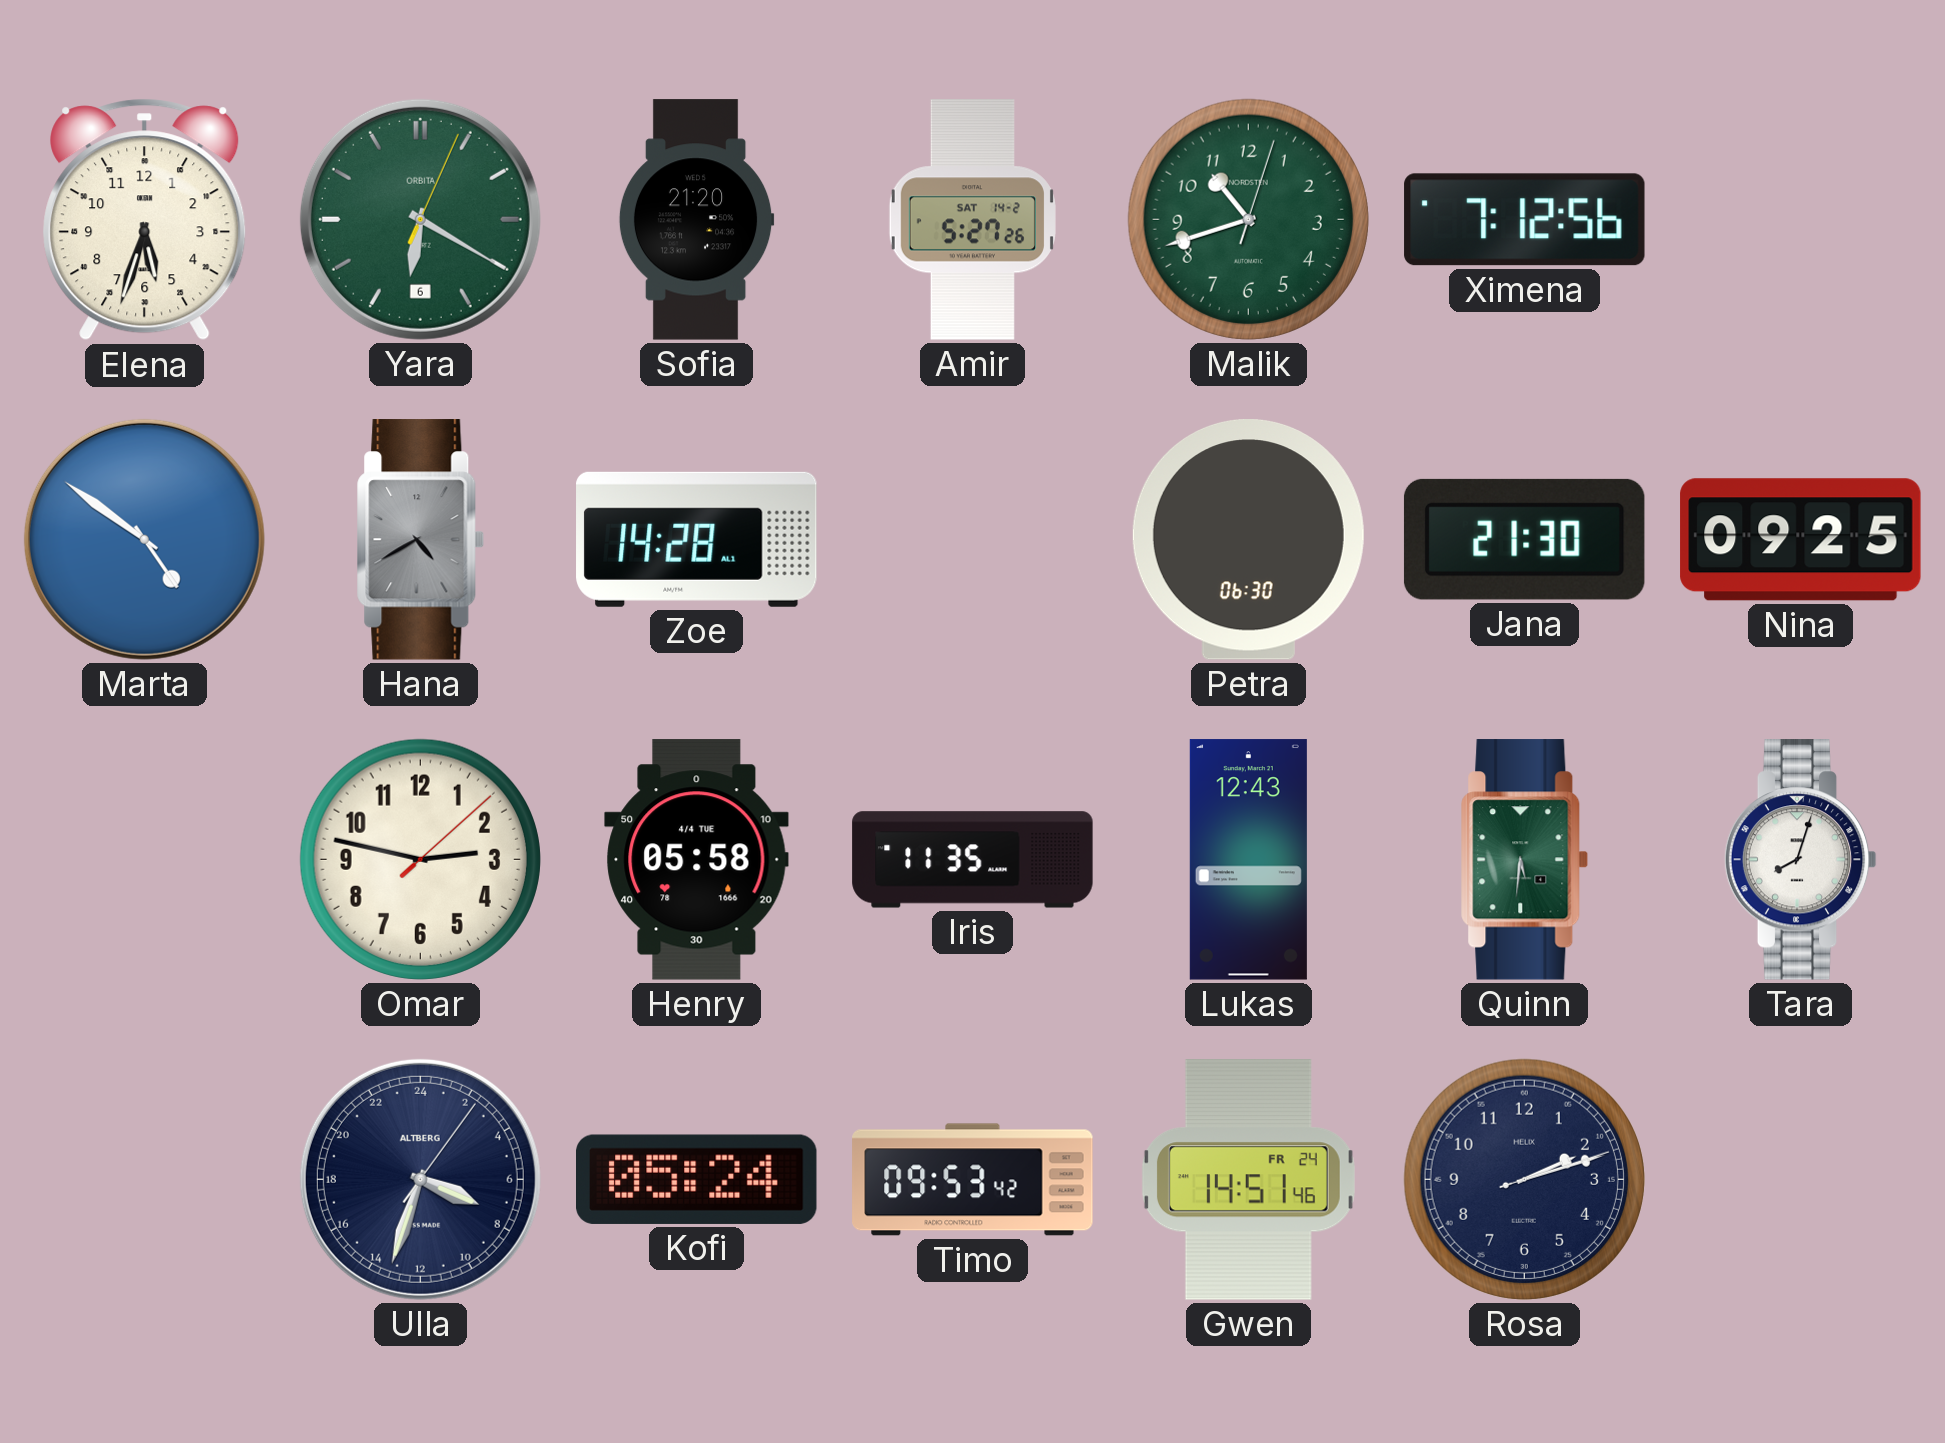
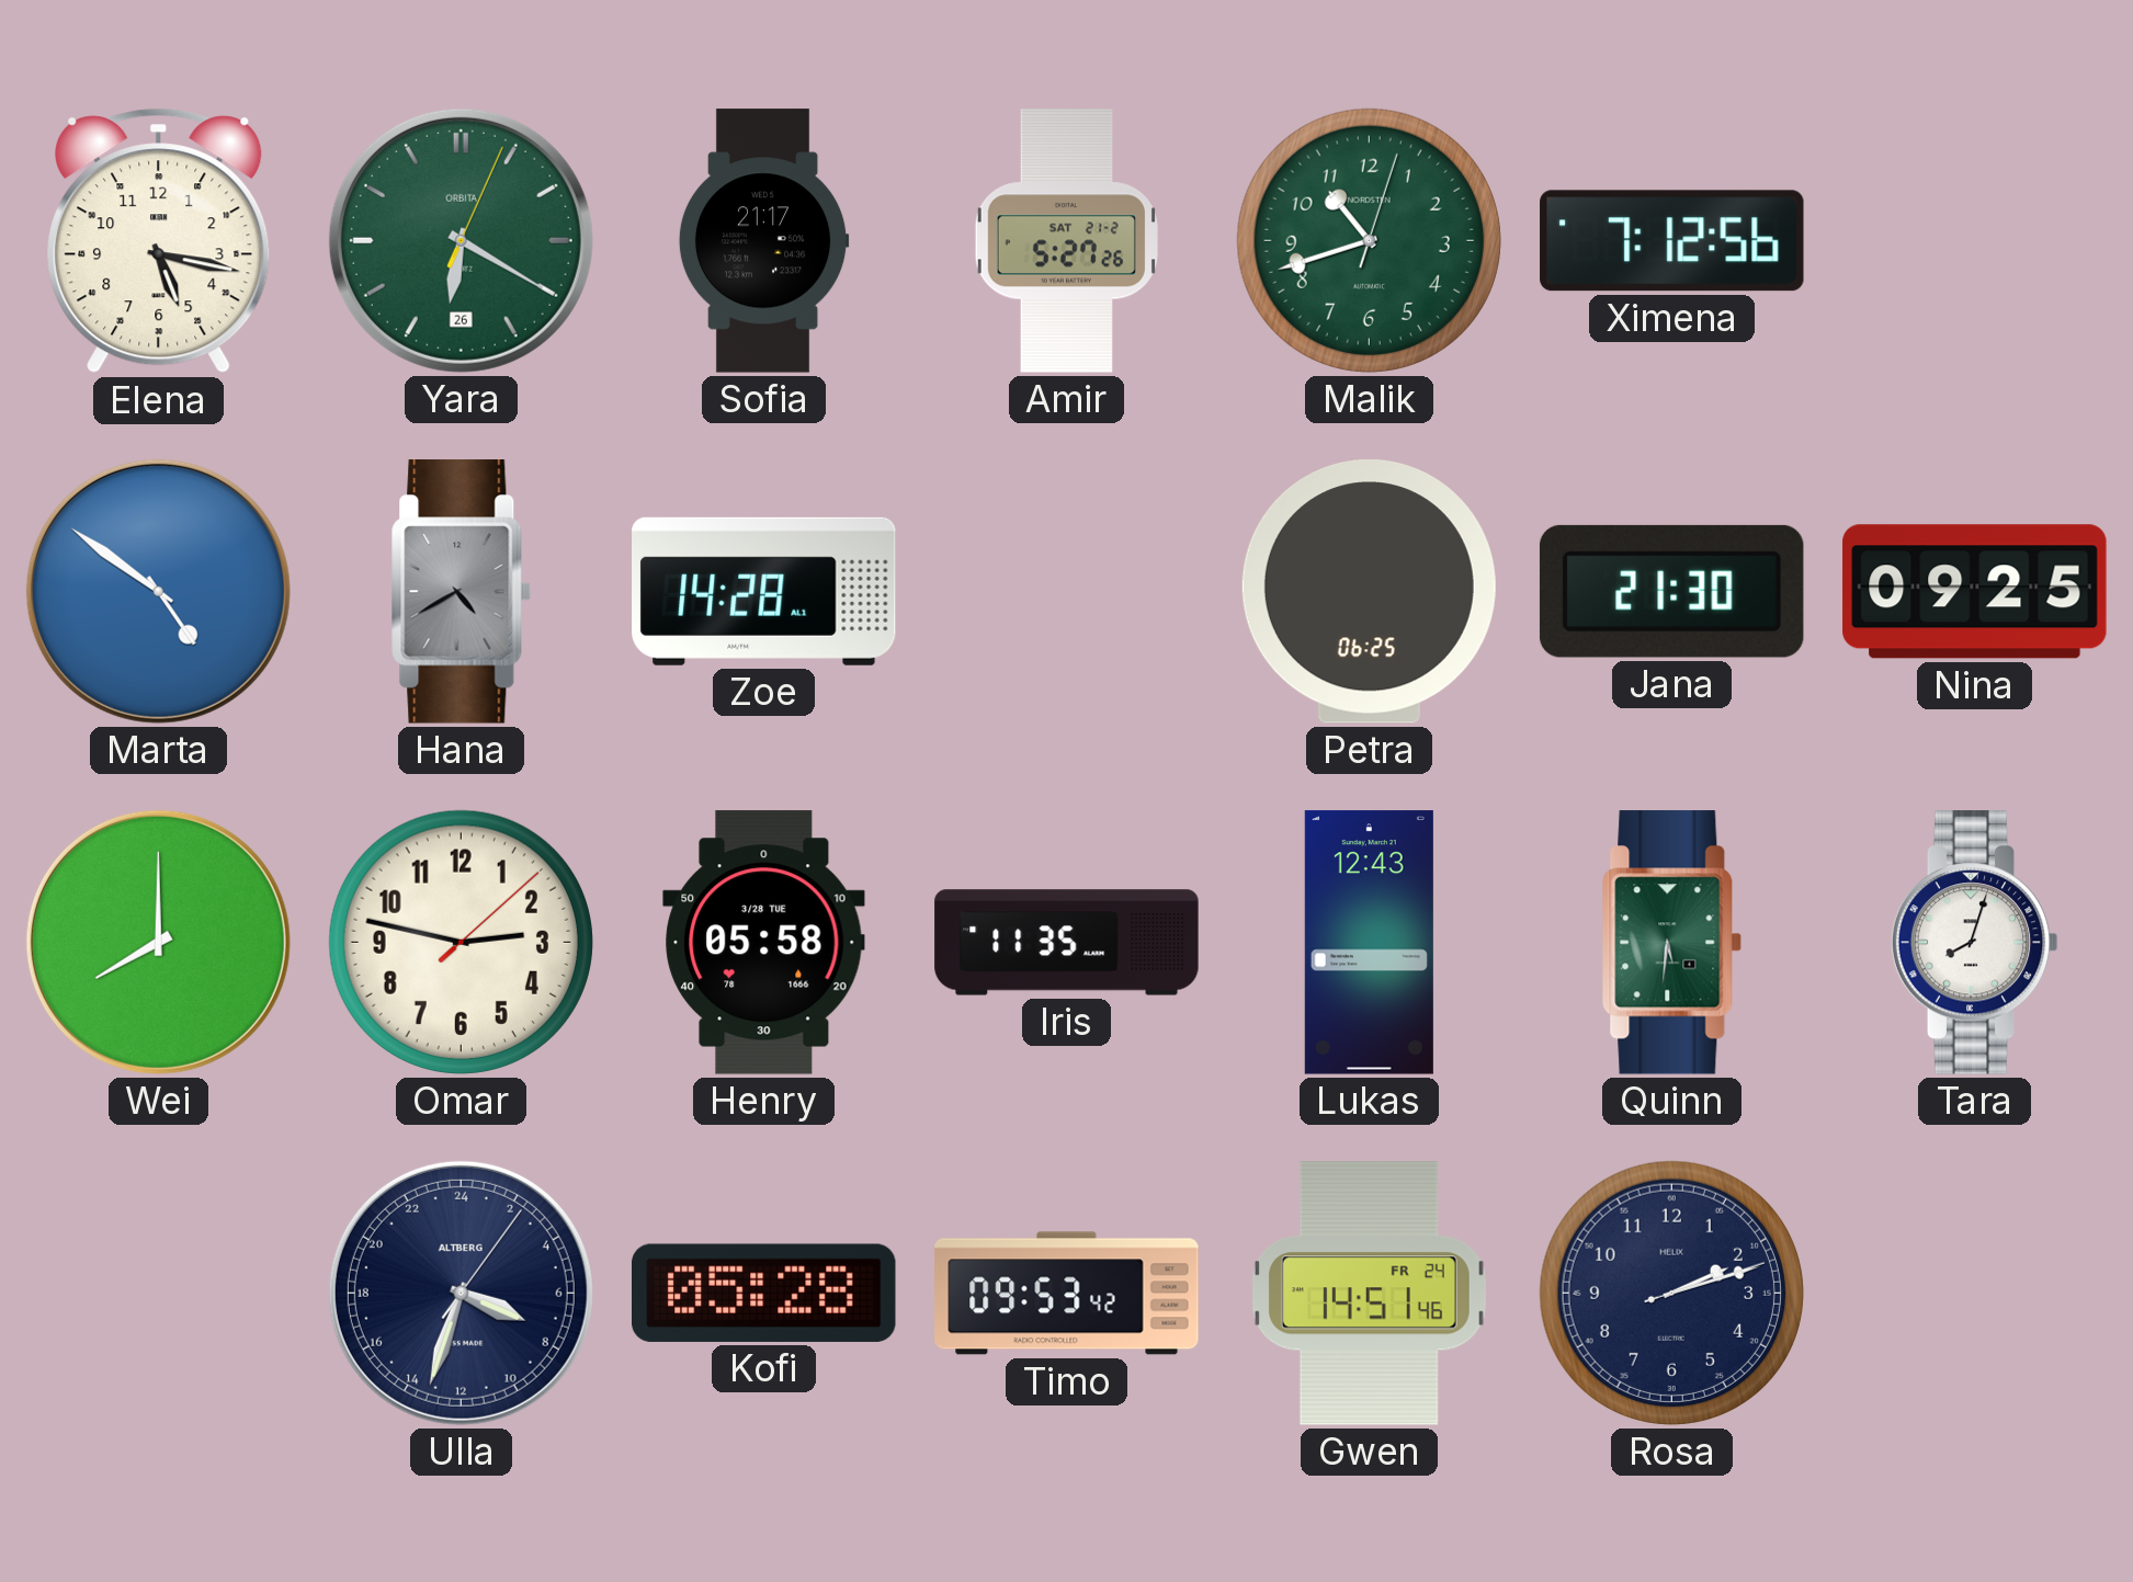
Elena: 5:33 -> 5:17
Yara date: 6 -> 26
Sofia: 21:20 -> 21:17
Amir date: SAT 14-2 -> SAT 21-2
Petra: 06:30 -> 06:25
Wei: none -> 8:00
Henry date: 4/4 TUE -> 3/28 TUE
Kofi: 05:24 -> 05:28
